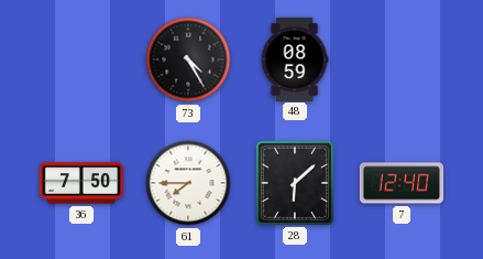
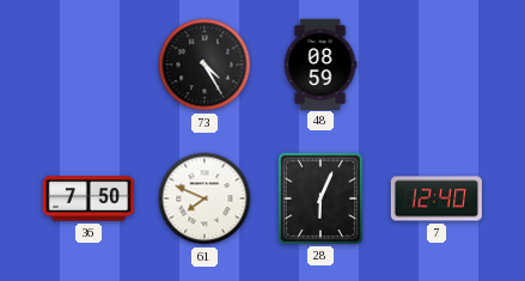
61: 7:45 -> 7:49
28: 6:08 -> 6:04
